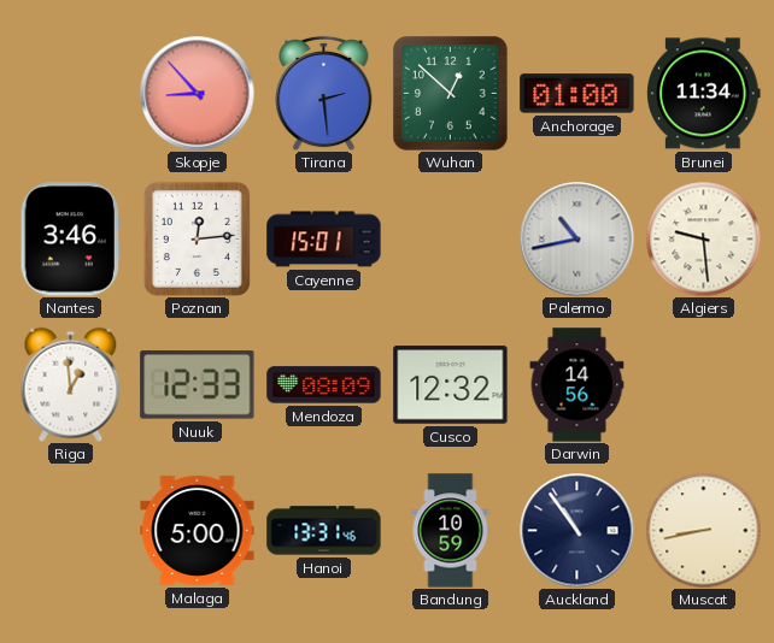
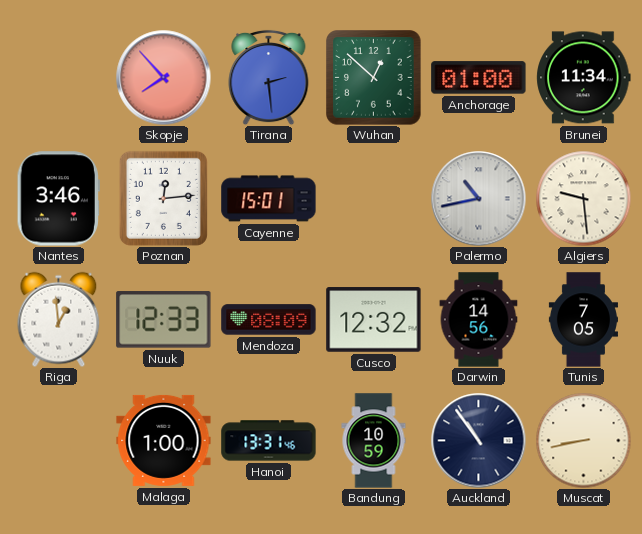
Skopje: 8:53 -> 7:53
Tunis: none -> 7:05
Malaga: 5:00 -> 1:00
